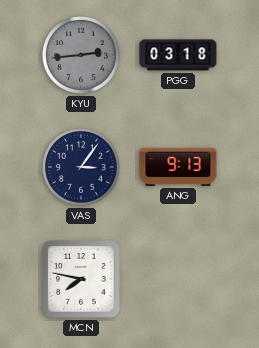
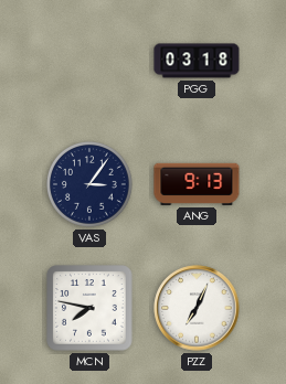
KYU: 2:44 -> none
PZZ: none -> 7:04
